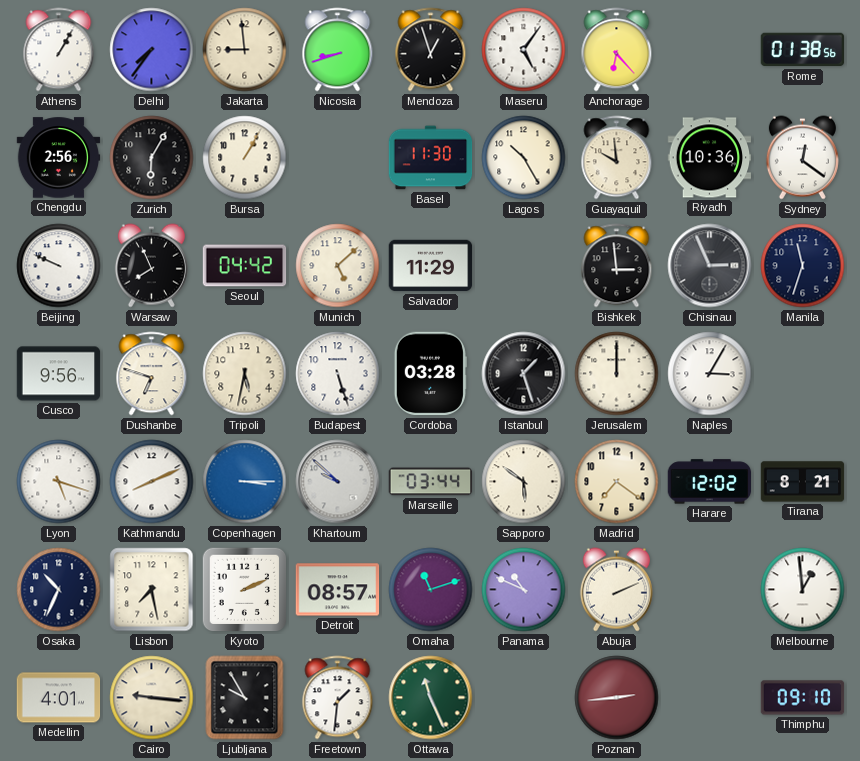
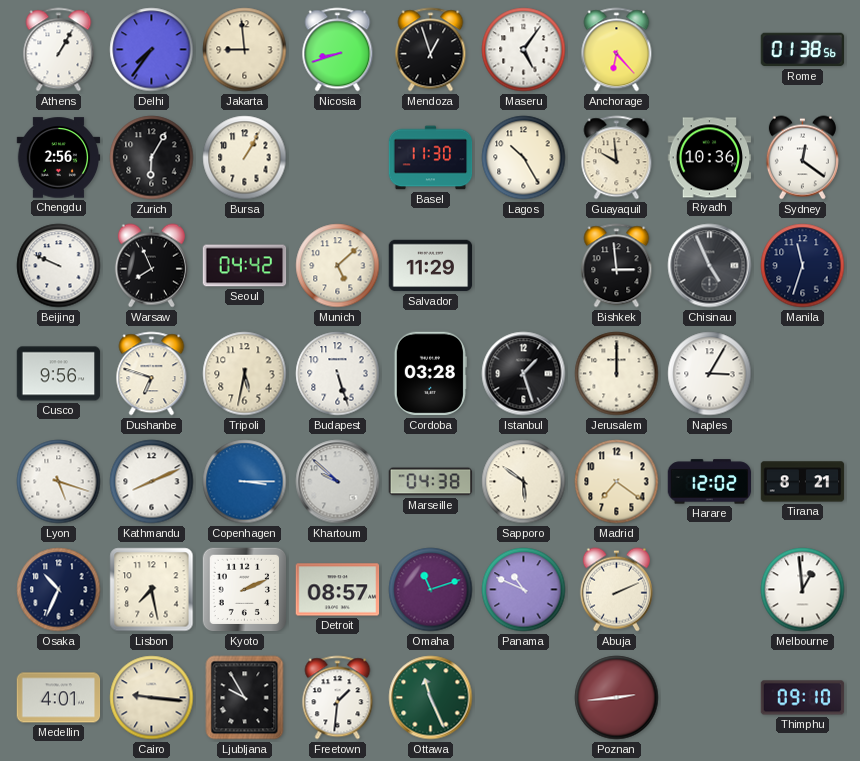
Chisinau: 2:56 -> 4:56
Marseille: 03:44 -> 04:38
